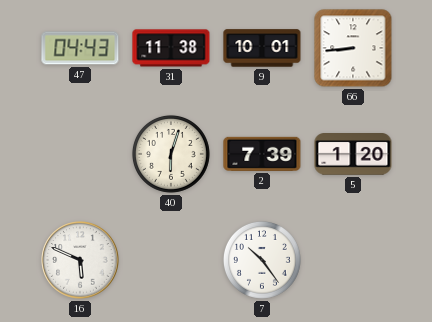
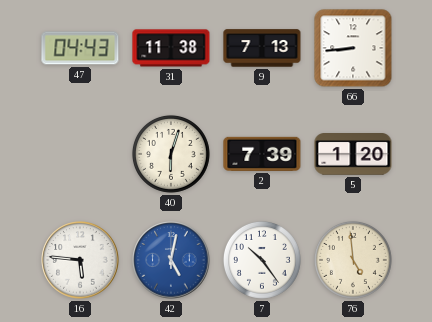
9: 10:01 -> 7:13
16: 5:49 -> 5:46
42: none -> 5:02
76: none -> 4:59
